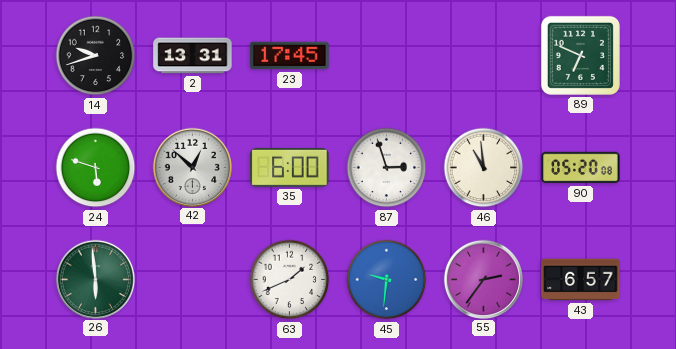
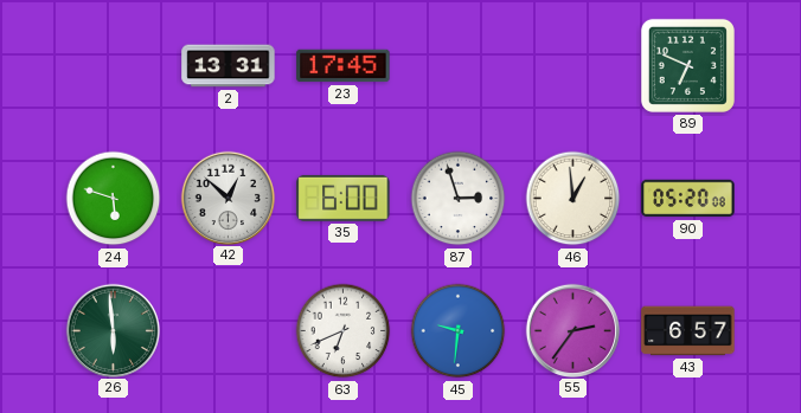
14: 9:42 -> none
46: 10:59 -> 12:59
63: 1:41 -> 6:41
